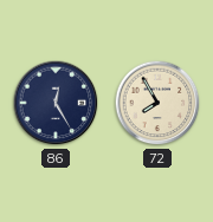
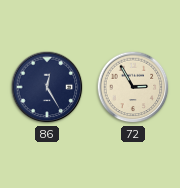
72: 7:55 -> 2:55
